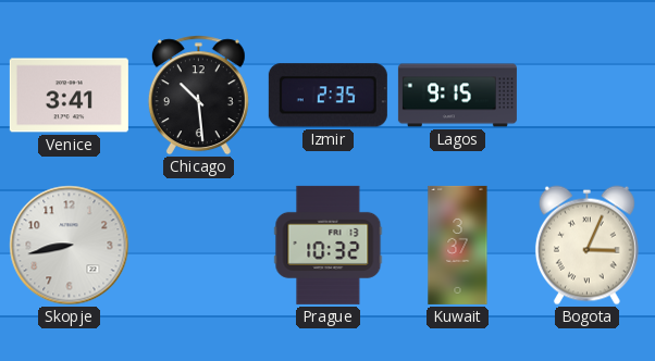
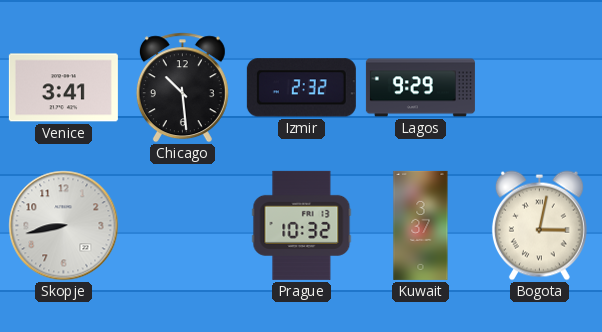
Izmir: 2:35 -> 2:32
Lagos: 9:15 -> 9:29
Bogota: 3:04 -> 3:02
